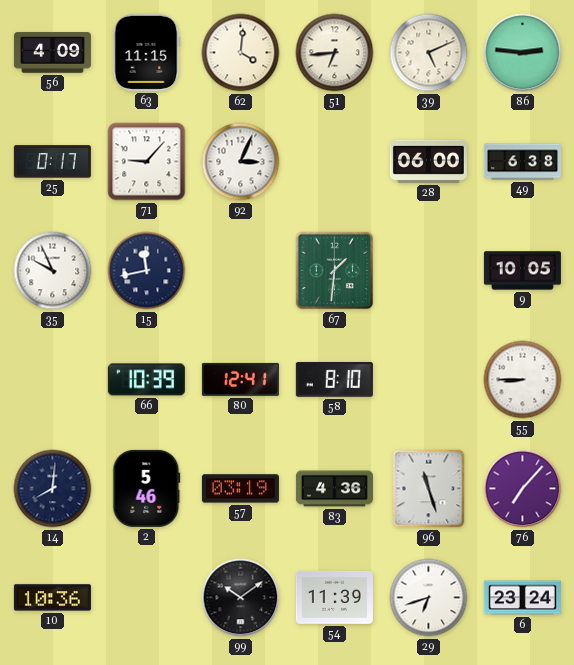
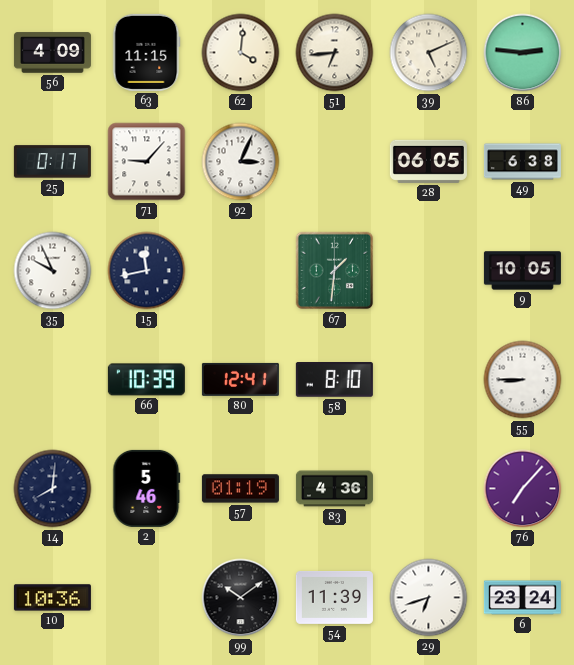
28: 06:00 -> 06:05
57: 03:19 -> 01:19
96: 11:27 -> none
